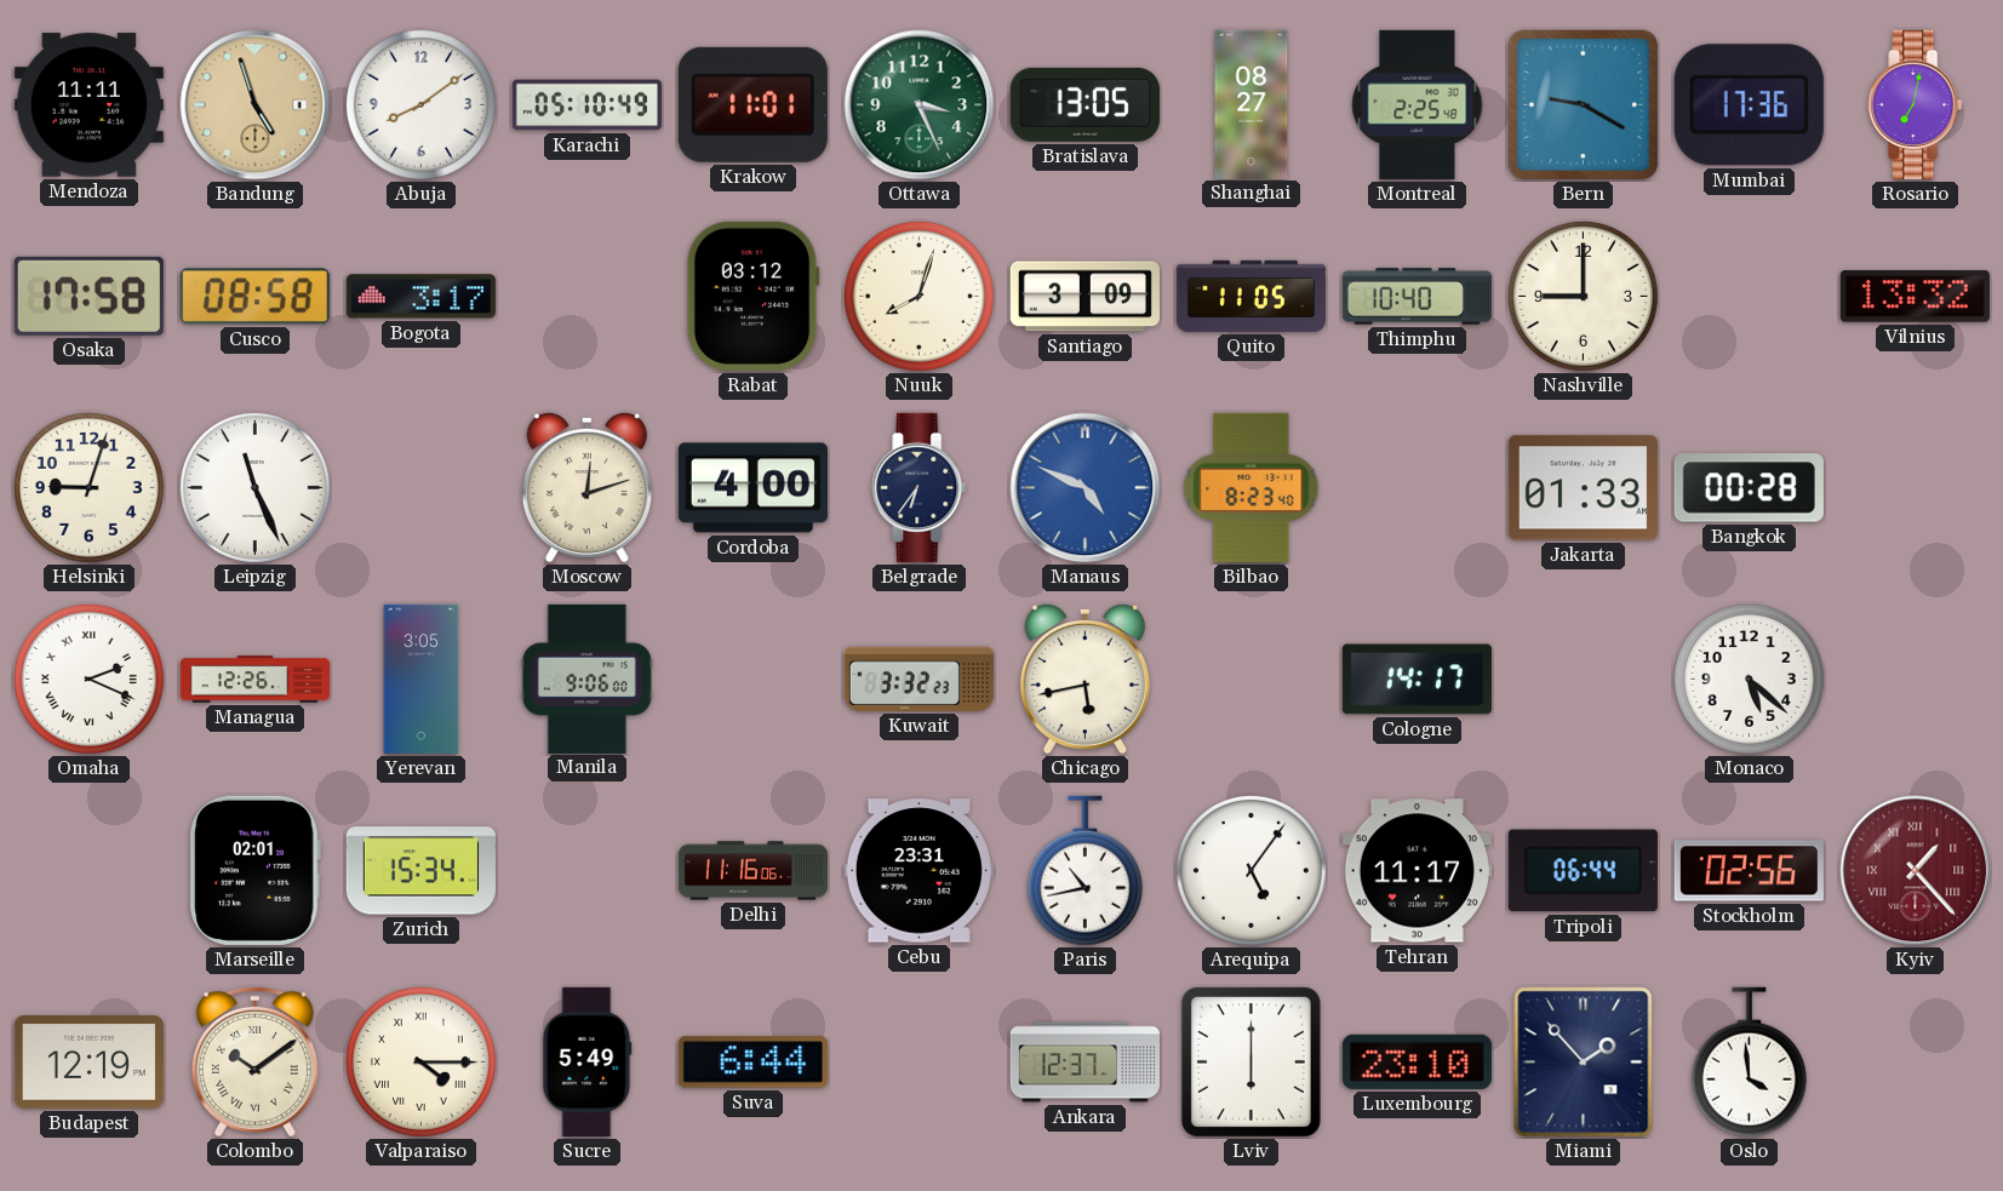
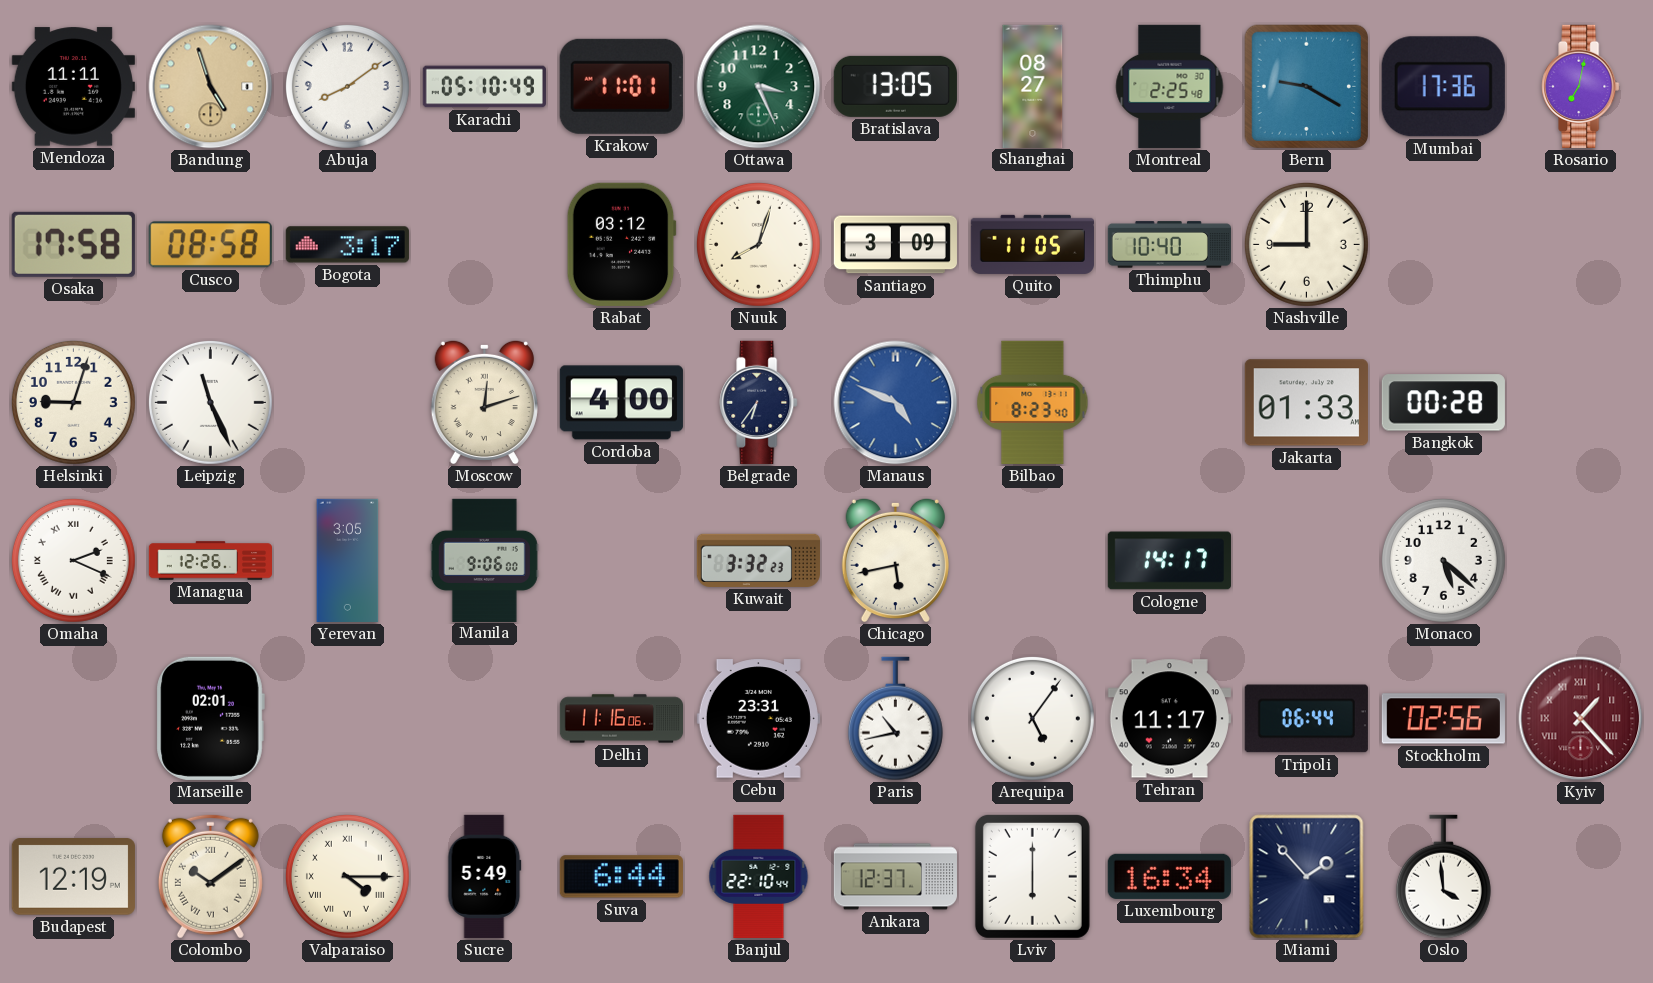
Vilnius: 13:32 -> none
Zurich: 15:34 -> none
Banjul: none -> 22:10
Luxembourg: 23:10 -> 16:34
